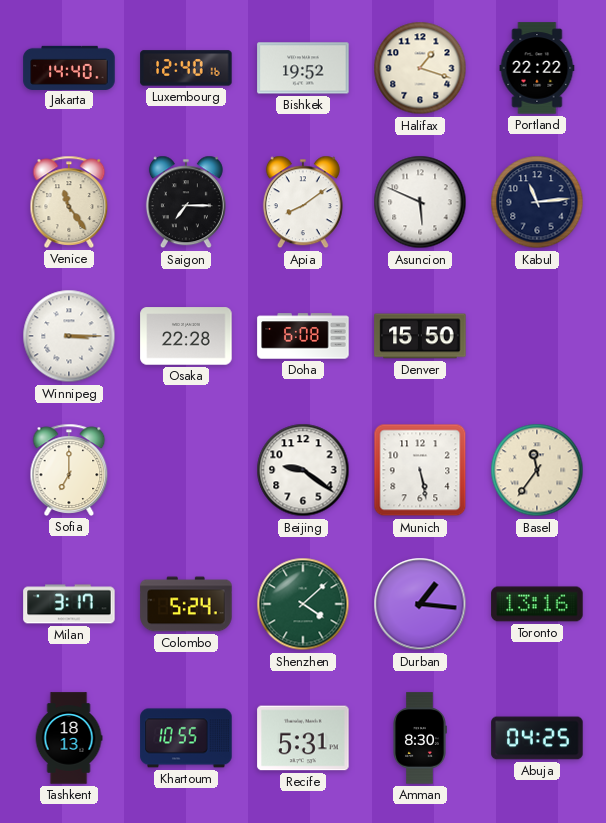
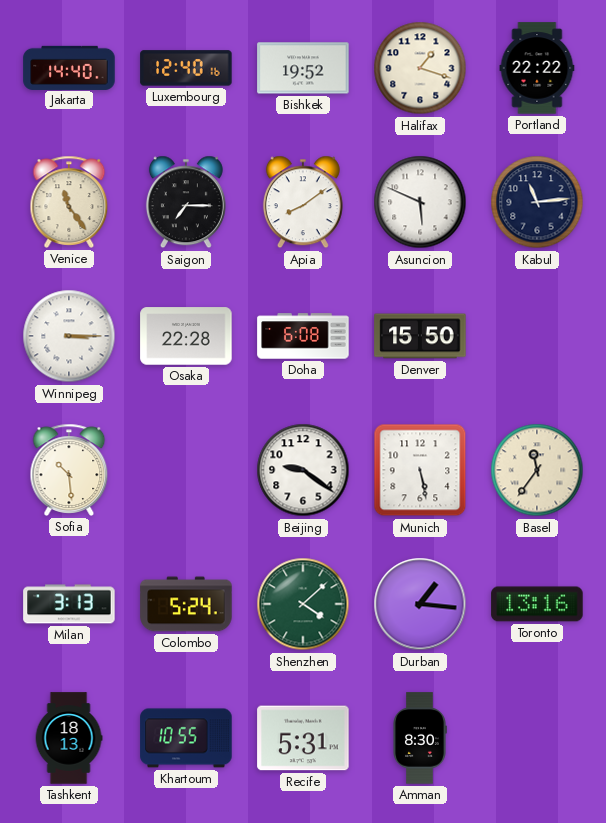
Sofia: 7:00 -> 10:29
Milan: 3:17 -> 3:13
Abuja: 04:25 -> none
